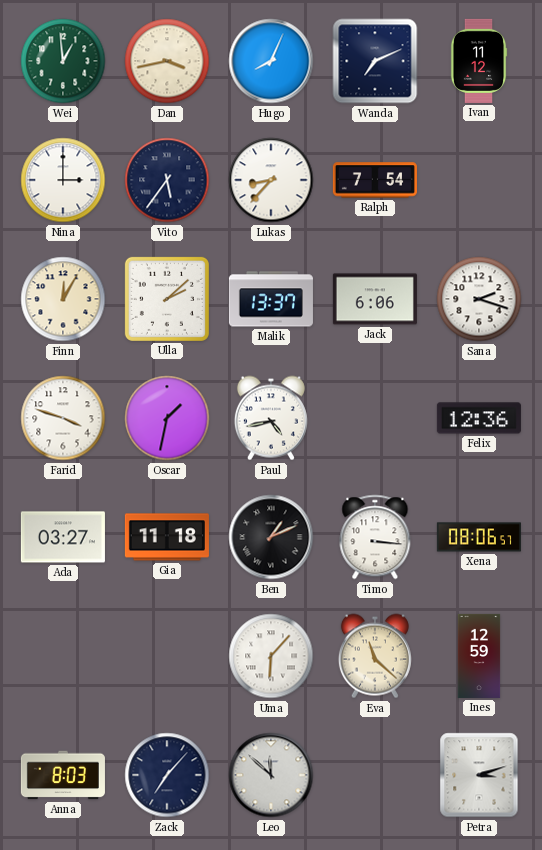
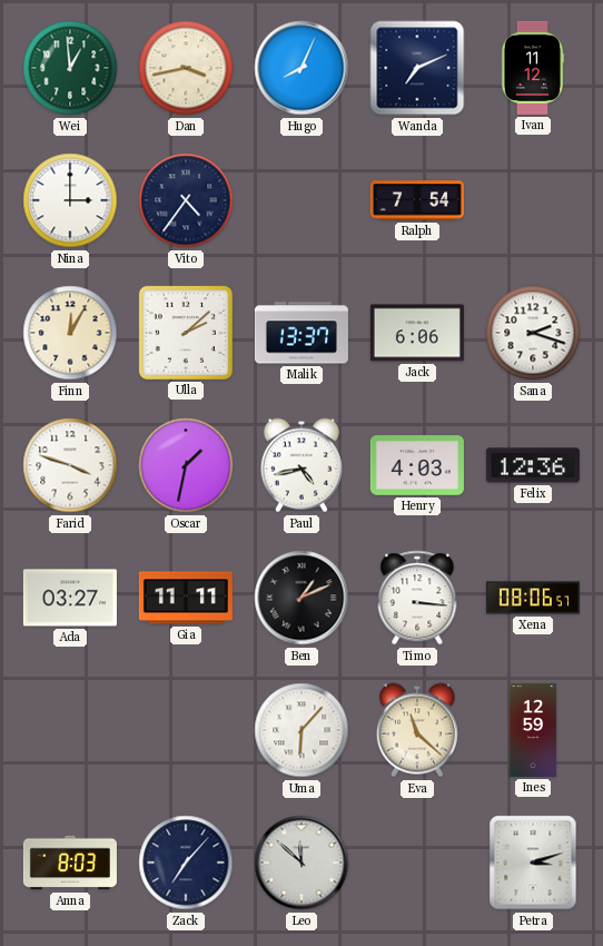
Vito: 5:36 -> 4:36
Lukas: 8:37 -> none
Henry: none -> 4:03
Gia: 11:18 -> 11:11
